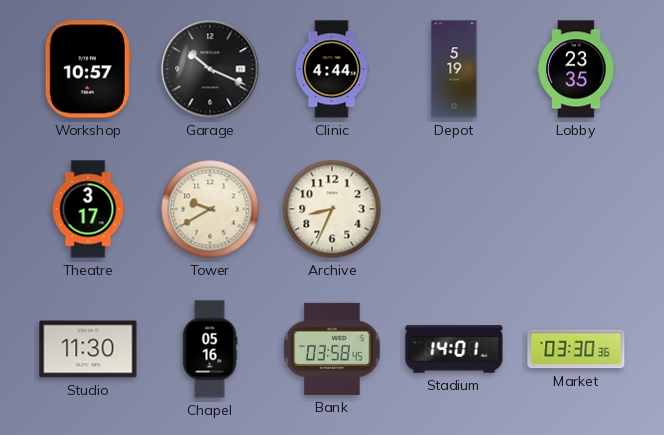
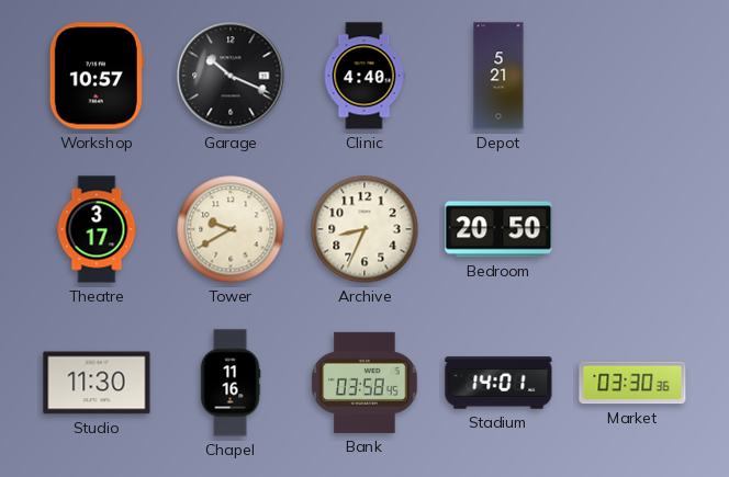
Clinic: 4:44 -> 4:40
Depot: 5:19 -> 5:21
Lobby: 23:35 -> none
Bedroom: none -> 20:50
Chapel: 05:16 -> 11:16
